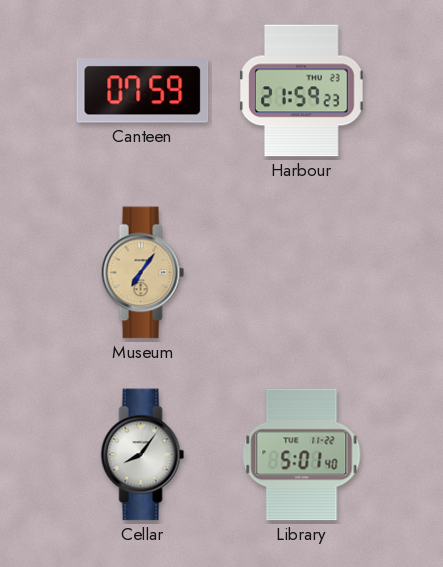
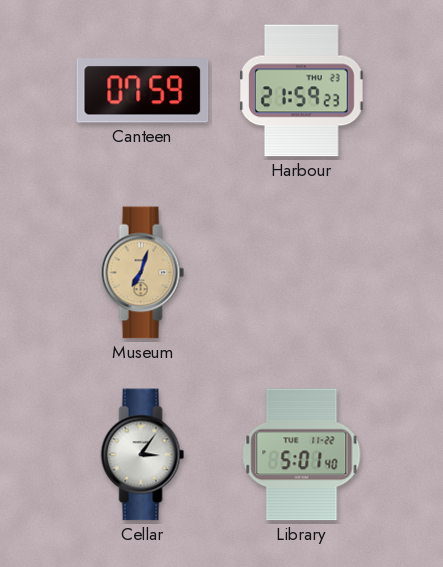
Museum: 7:06 -> 7:03
Cellar: 8:06 -> 3:06
